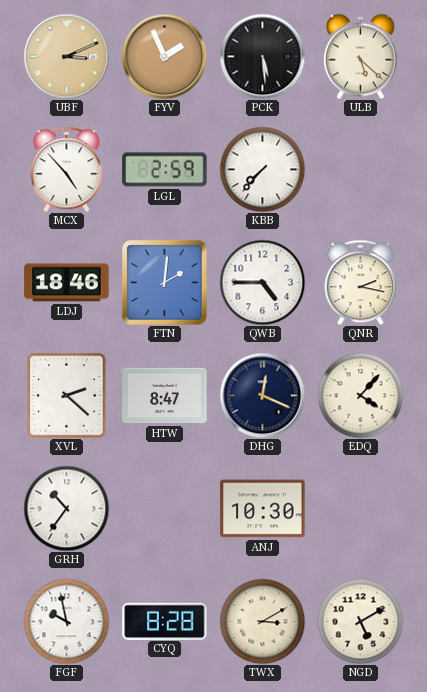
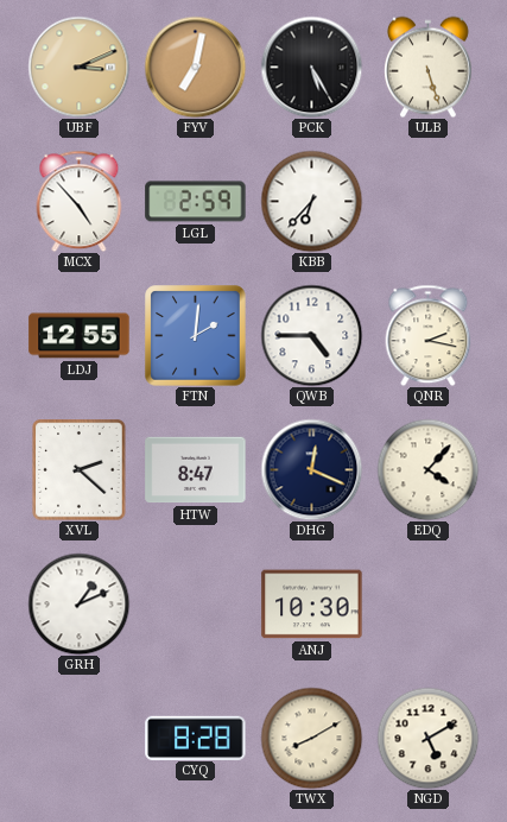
FYV: 1:56 -> 7:02
PCK: 5:29 -> 5:25
ULB: 5:22 -> 5:27
KBB: 7:37 -> 6:37
LDJ: 18:46 -> 12:55
GRH: 10:36 -> 1:11
FGF: 9:58 -> none
TWX: 3:10 -> 8:10
